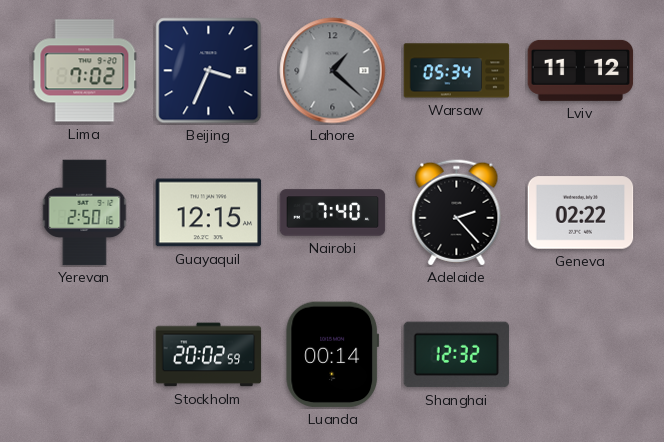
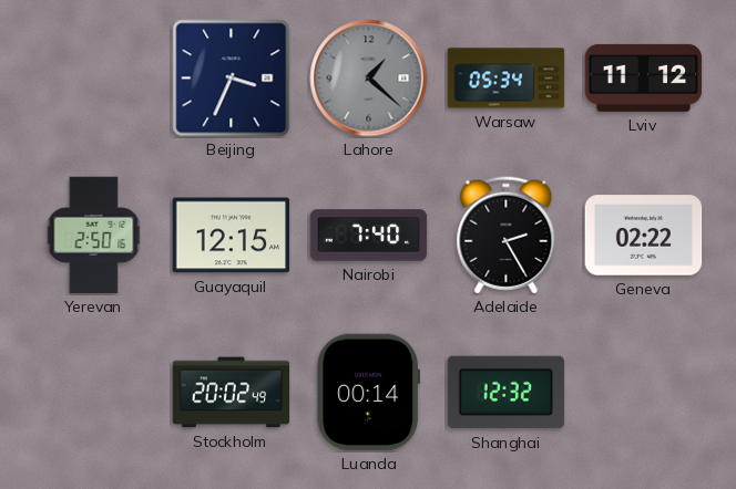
Lima: 7:02 -> none
Adelaide: 2:23 -> 2:25
Stockholm: 20:02:59 -> 20:02:49
